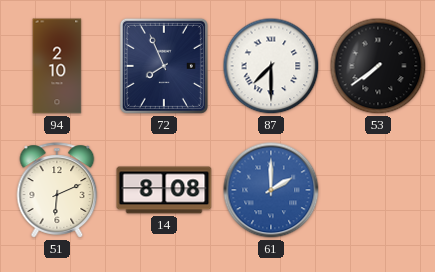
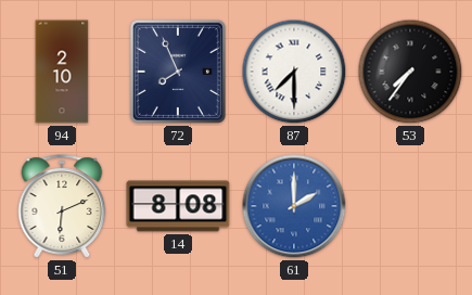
53: 7:39 -> 7:36
